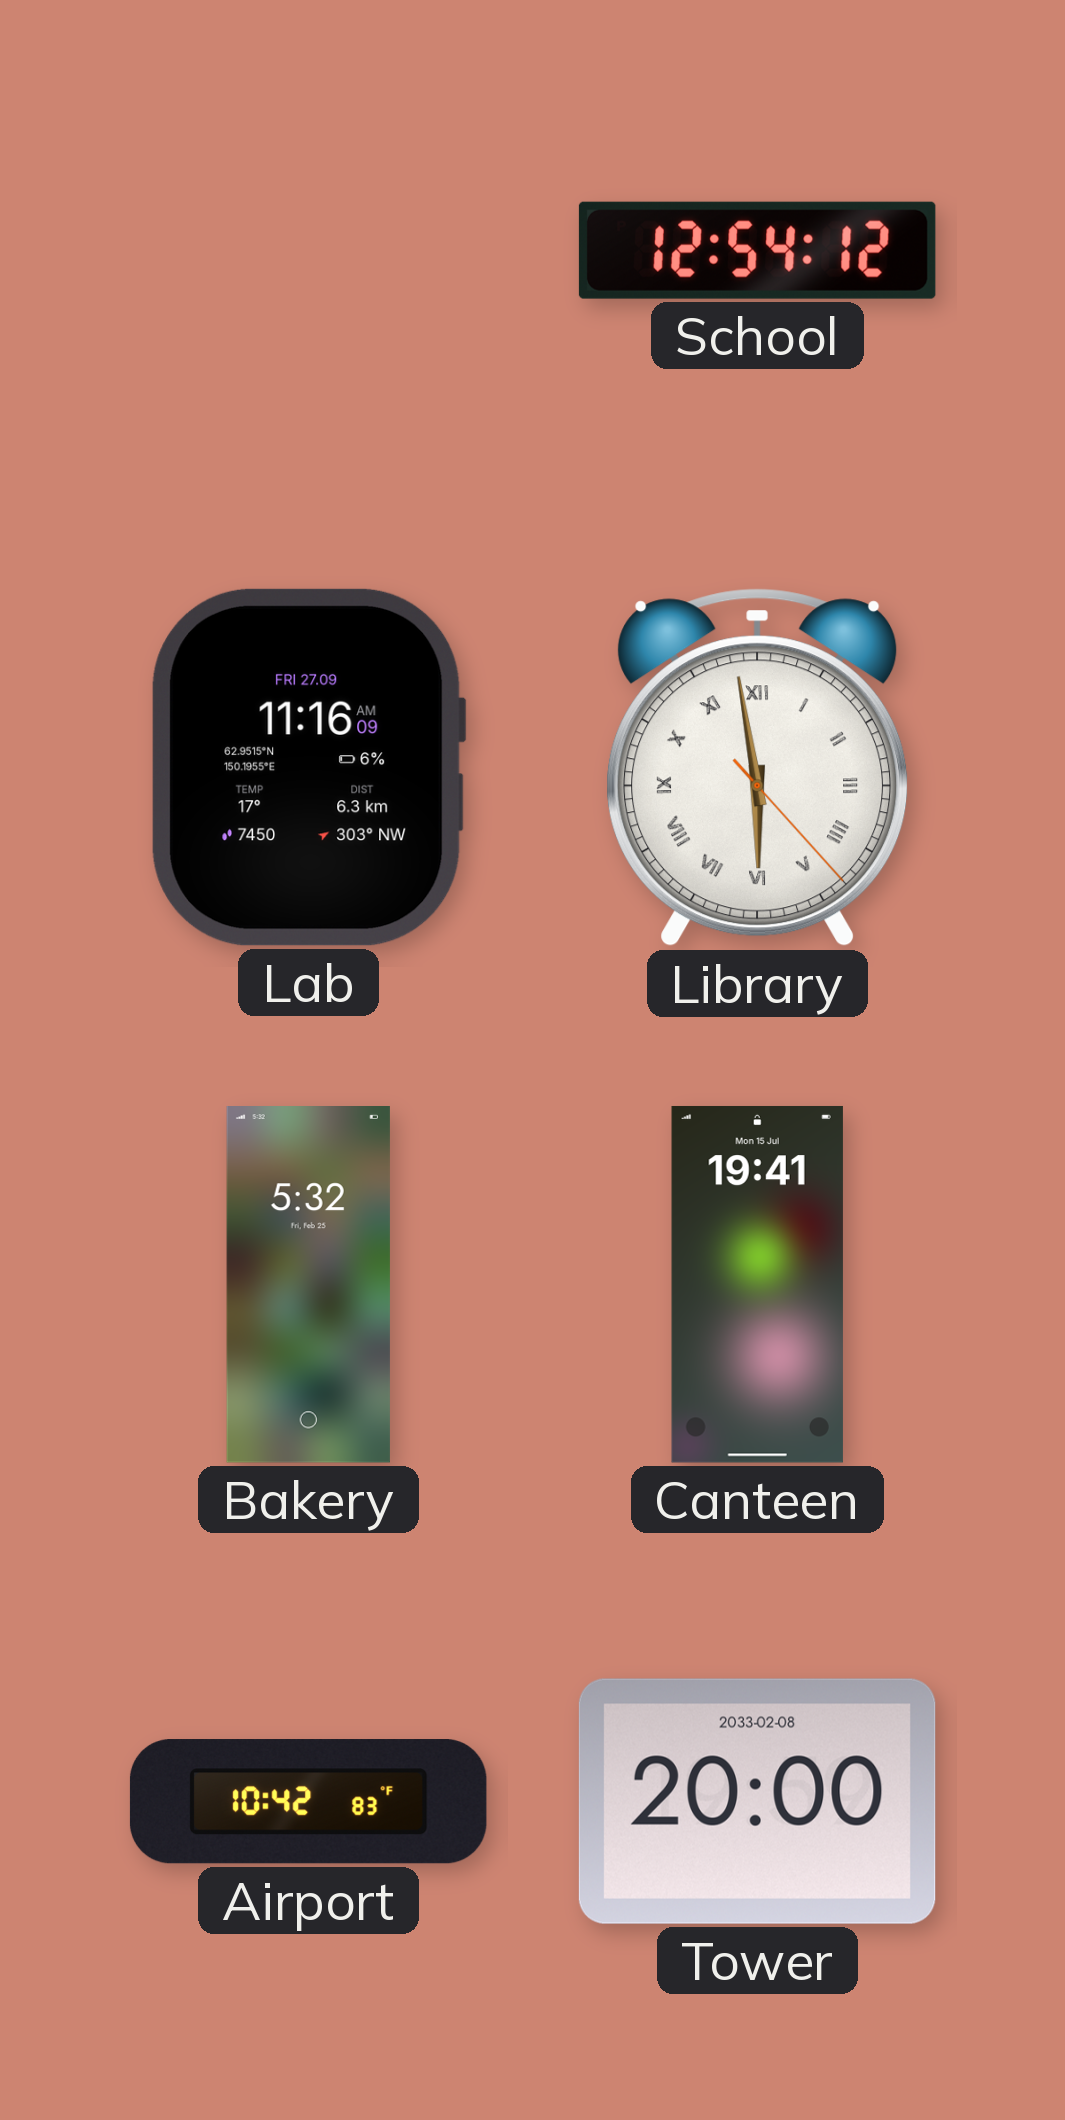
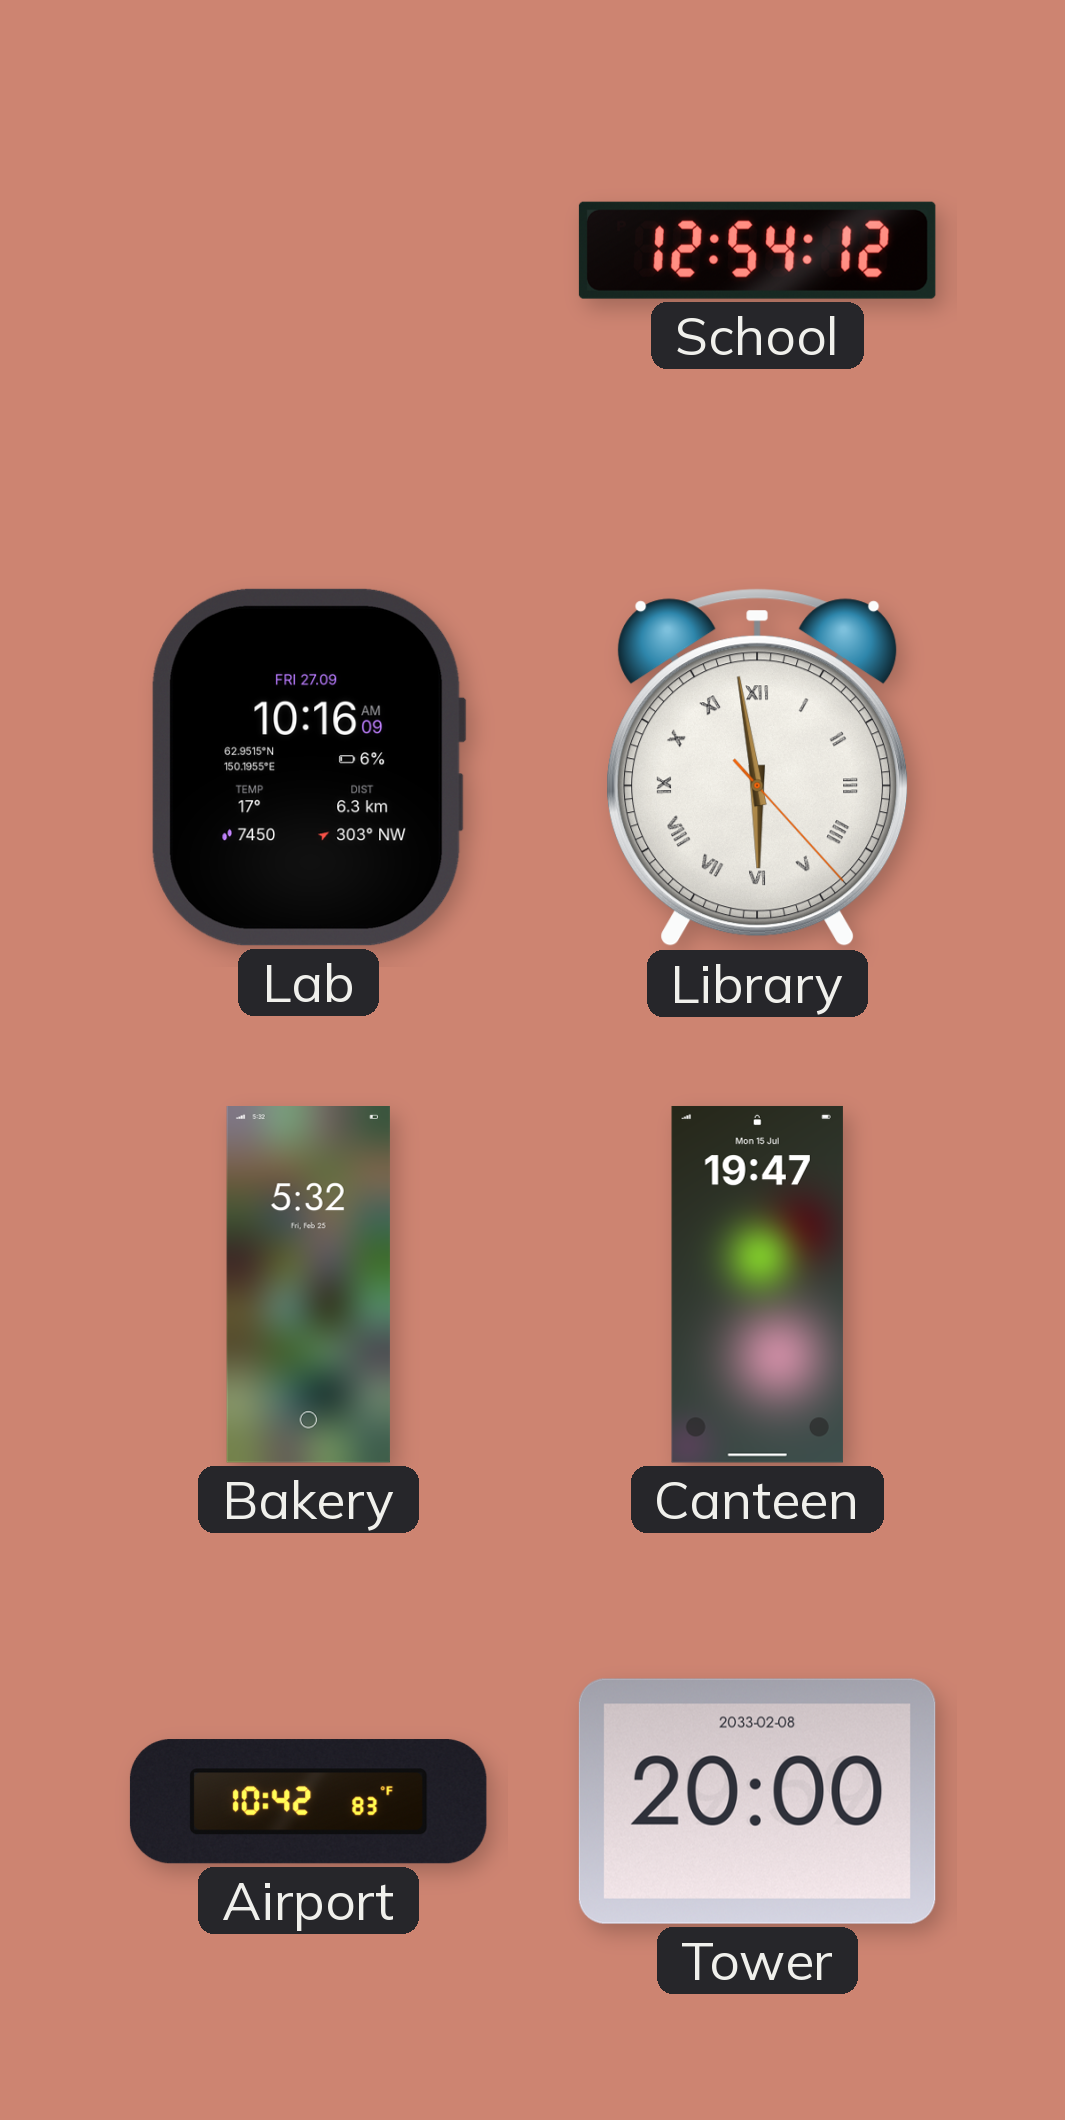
Lab: 11:16 -> 10:16
Canteen: 19:41 -> 19:47
